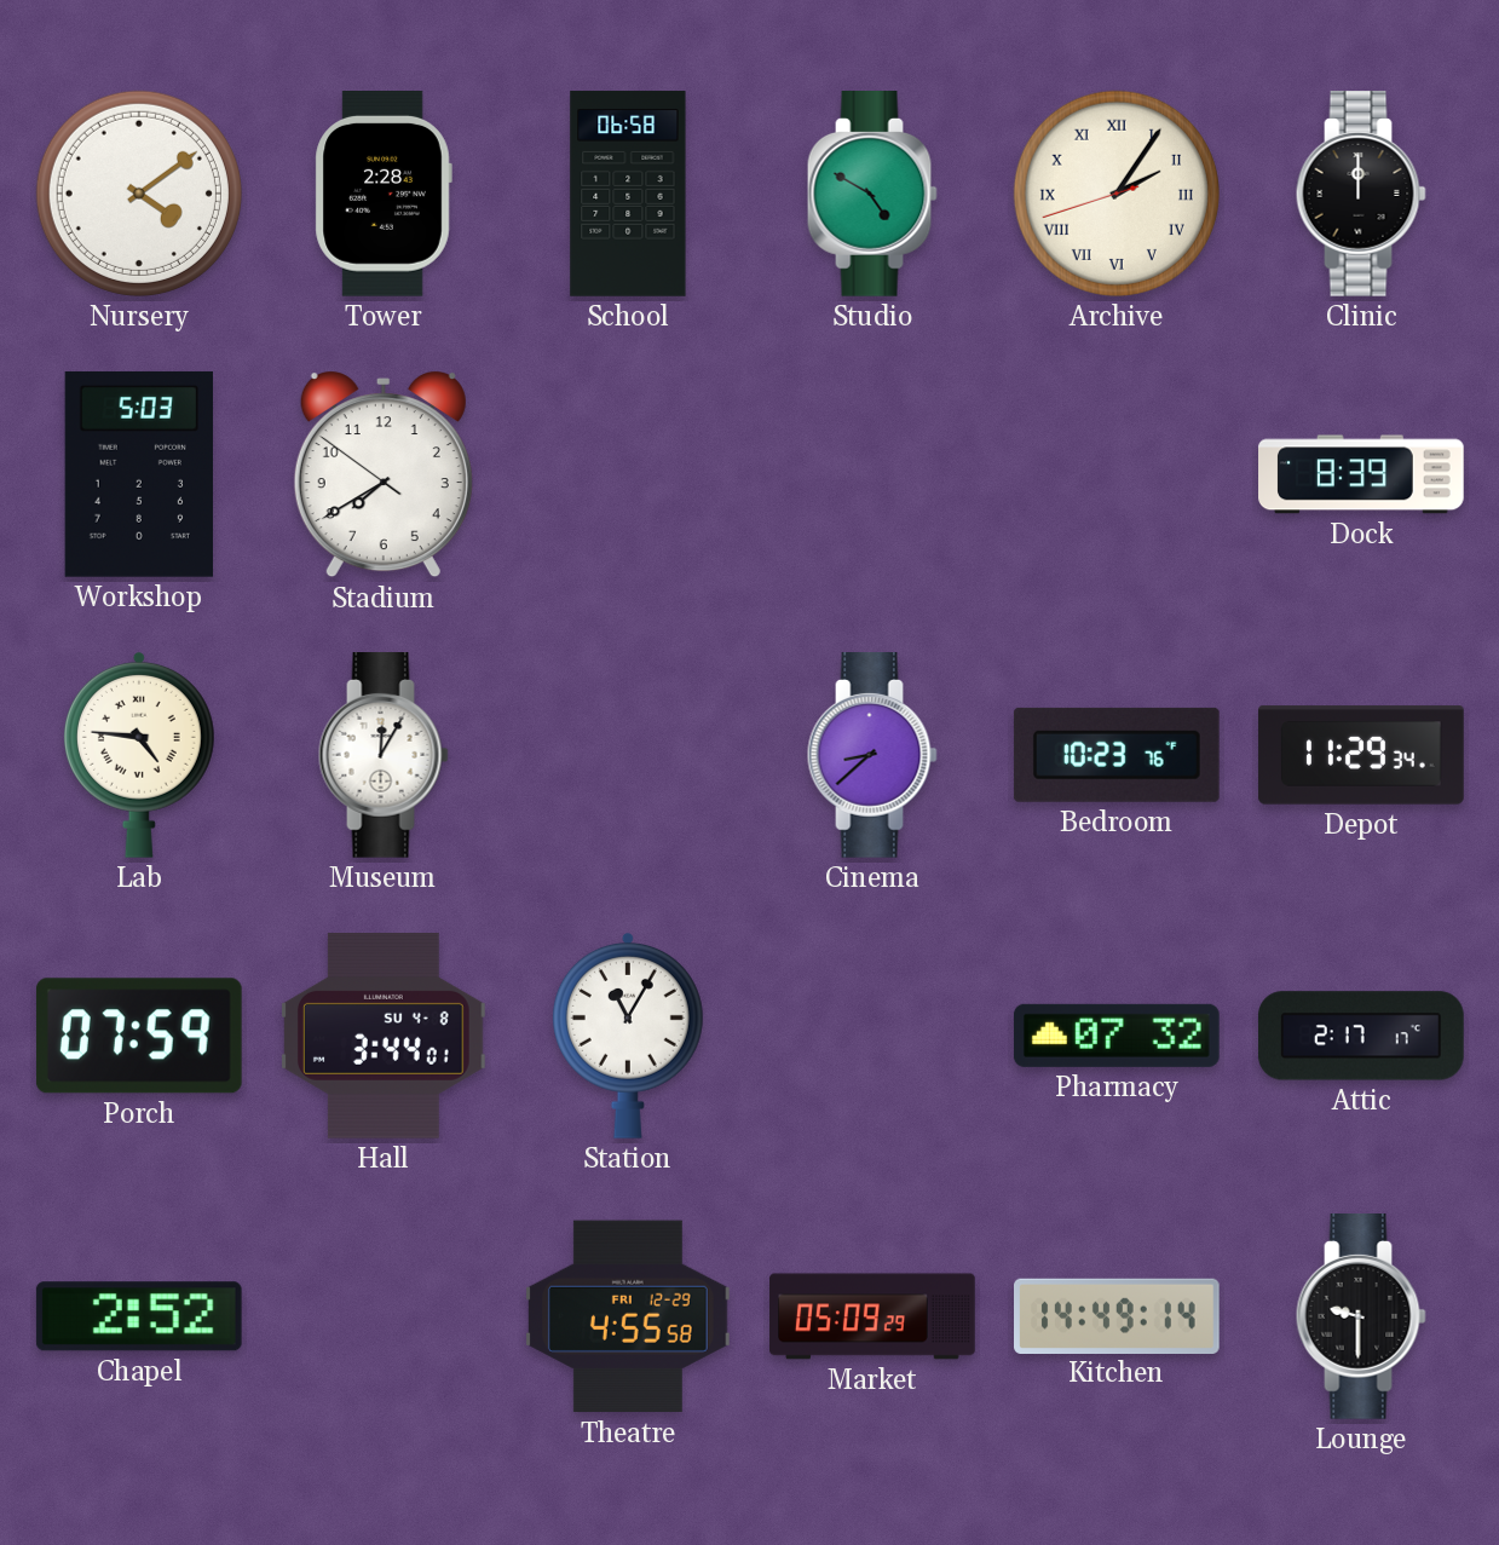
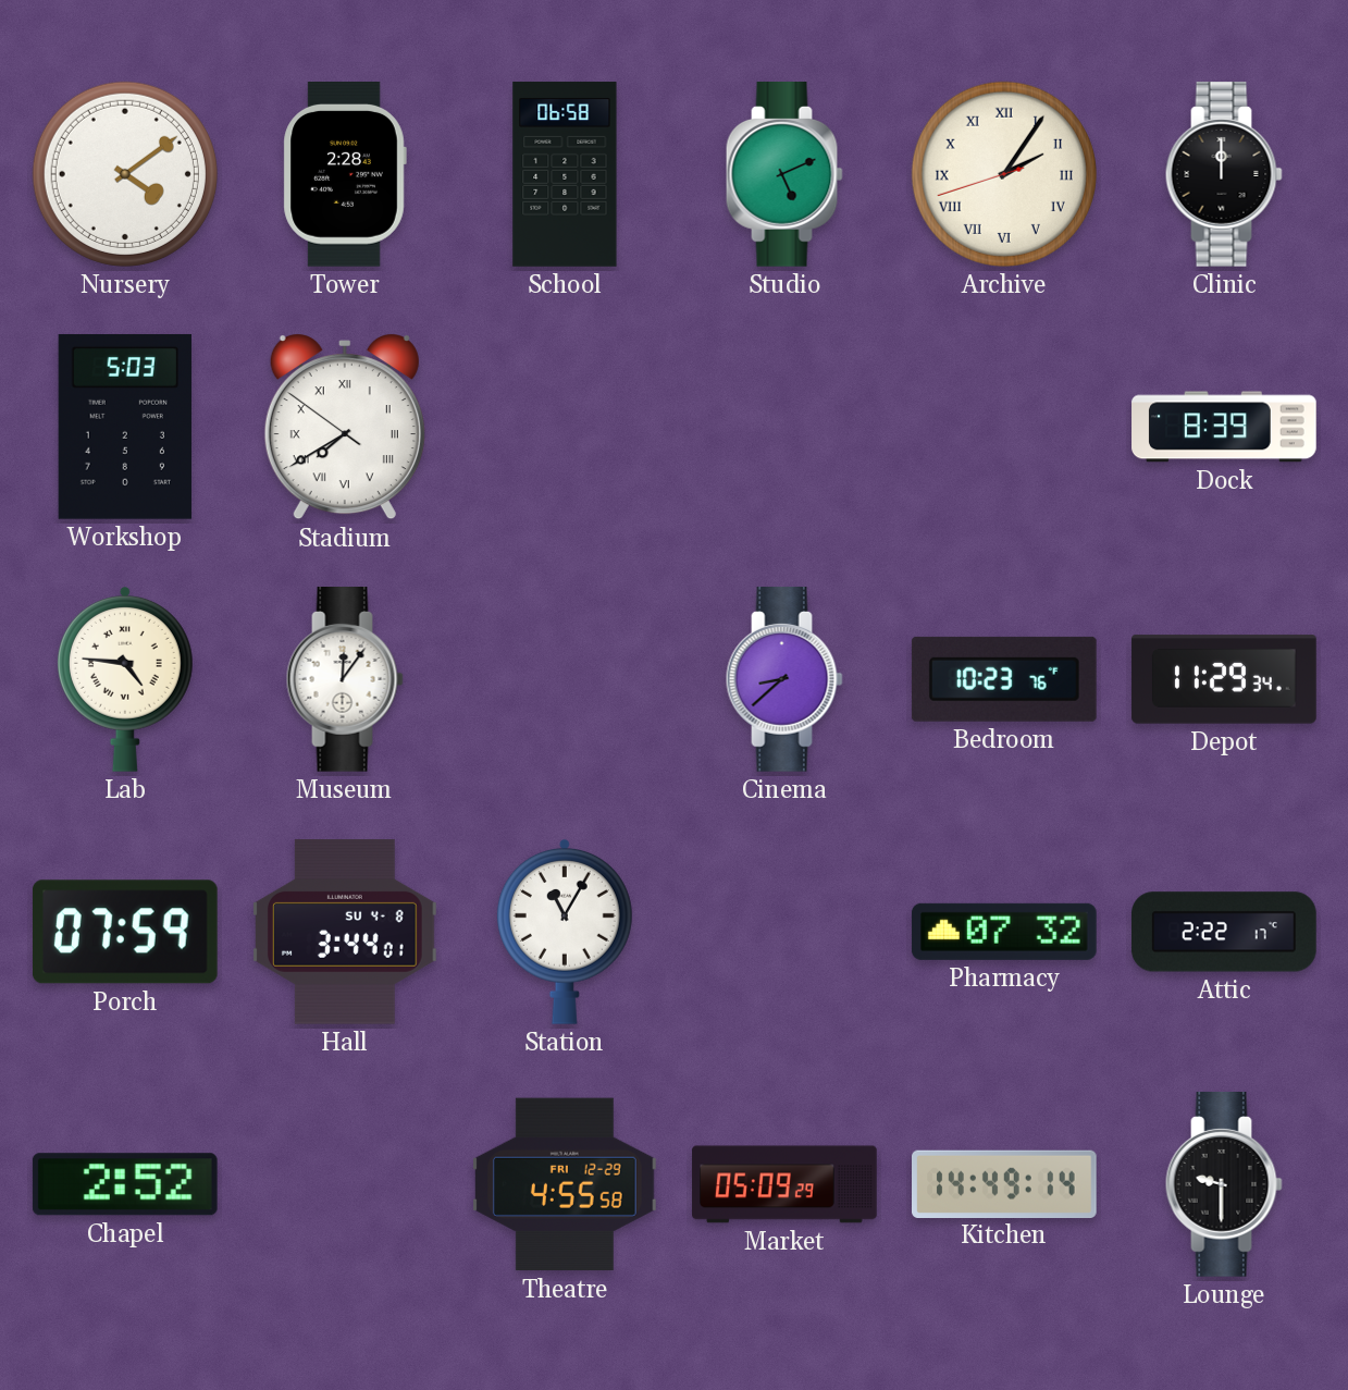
Studio: 4:50 -> 5:11
Stadium numerals: Arabic -> Roman
Museum: 12:05 -> 12:06
Attic: 2:17 -> 2:22
